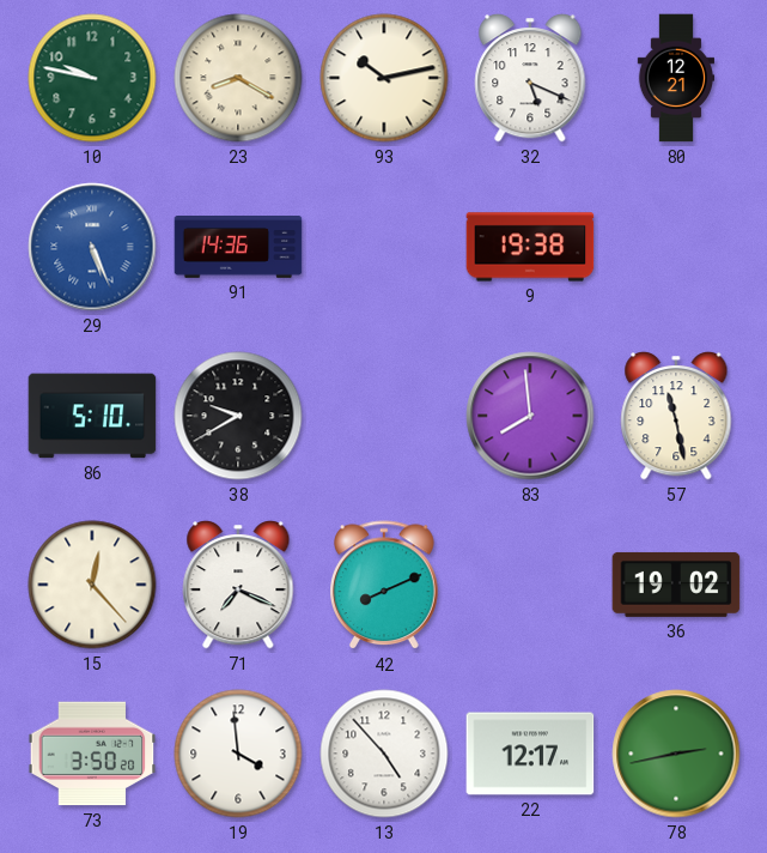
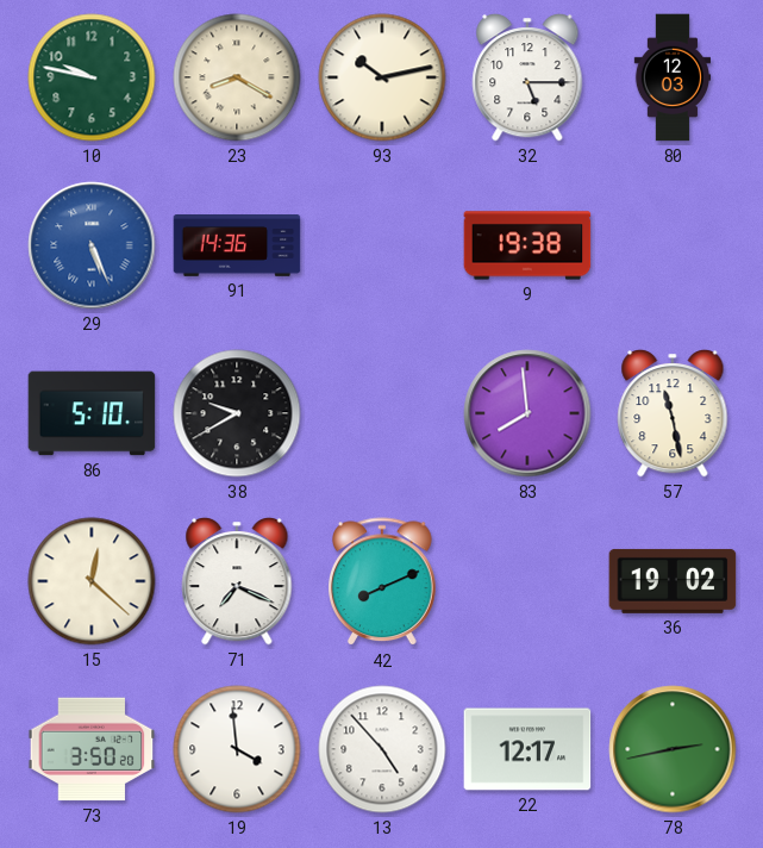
32: 5:19 -> 5:15
80: 12:21 -> 12:03
15: 12:23 -> 12:22
